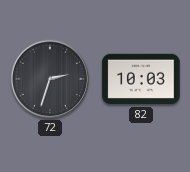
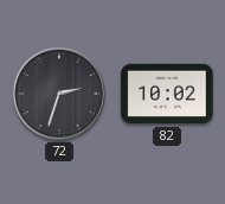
82: 10:03 -> 10:02
